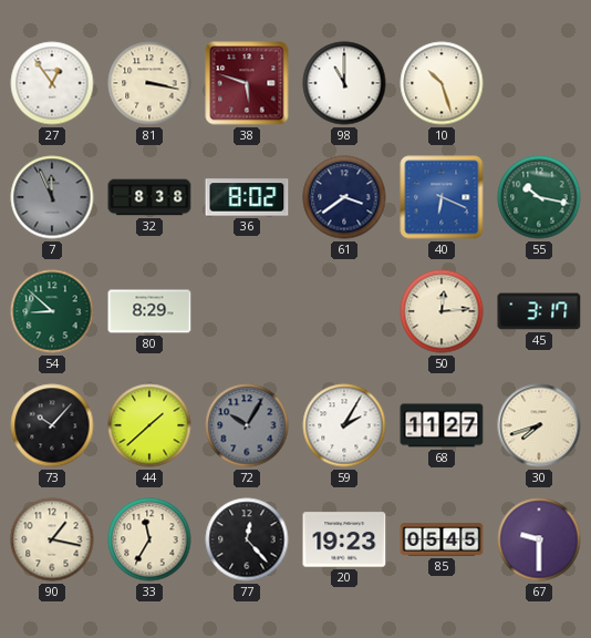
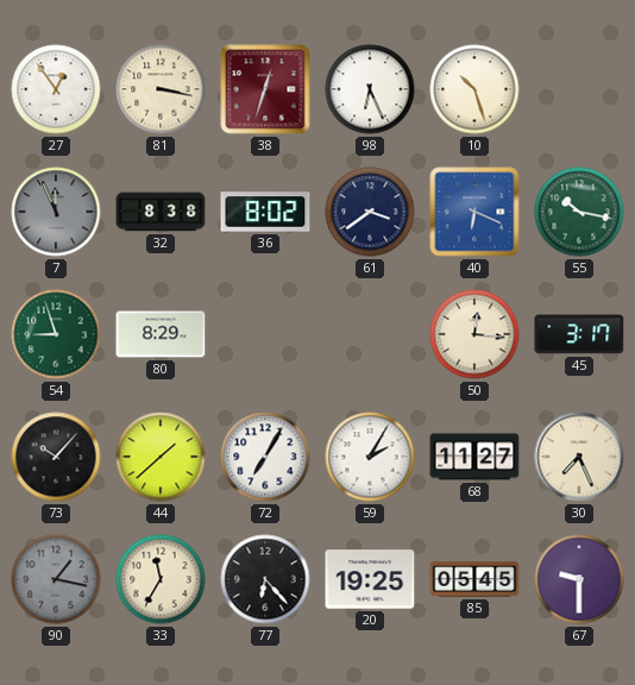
38: 5:48 -> 12:33
98: 11:00 -> 6:26
54: 8:52 -> 8:57
50: 12:14 -> 12:16
72: 10:05 -> 7:05
72 dial: grey -> white
30: 7:42 -> 7:26
90 dial: cream -> grey
77: 12:23 -> 6:23
20: 19:23 -> 19:25
